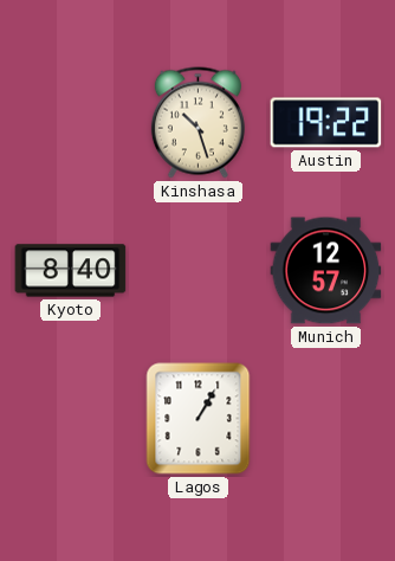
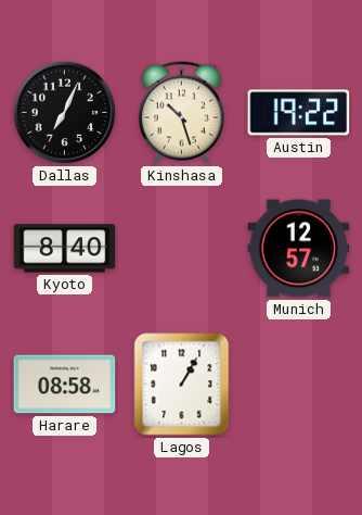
Dallas: none -> 7:04
Harare: none -> 08:58
